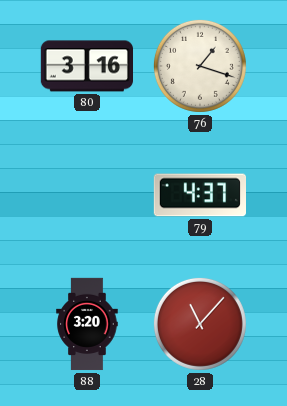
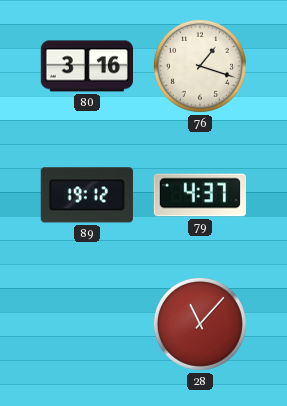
89: none -> 19:12
88: 3:20 -> none
